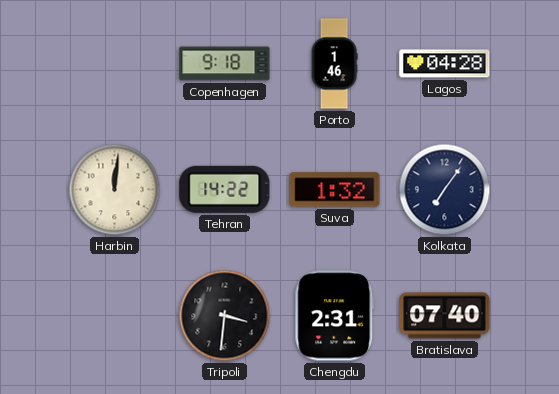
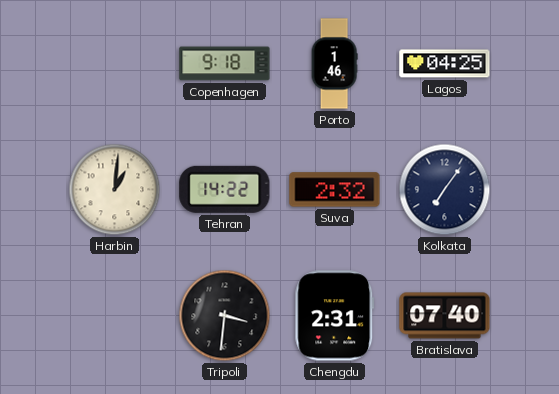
Lagos: 04:28 -> 04:25
Harbin: 12:01 -> 1:01
Suva: 1:32 -> 2:32
